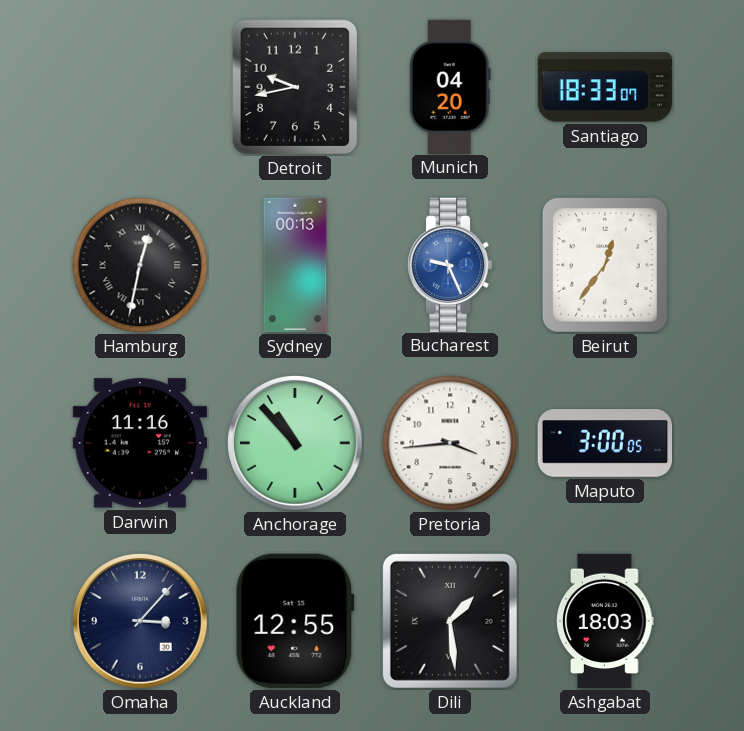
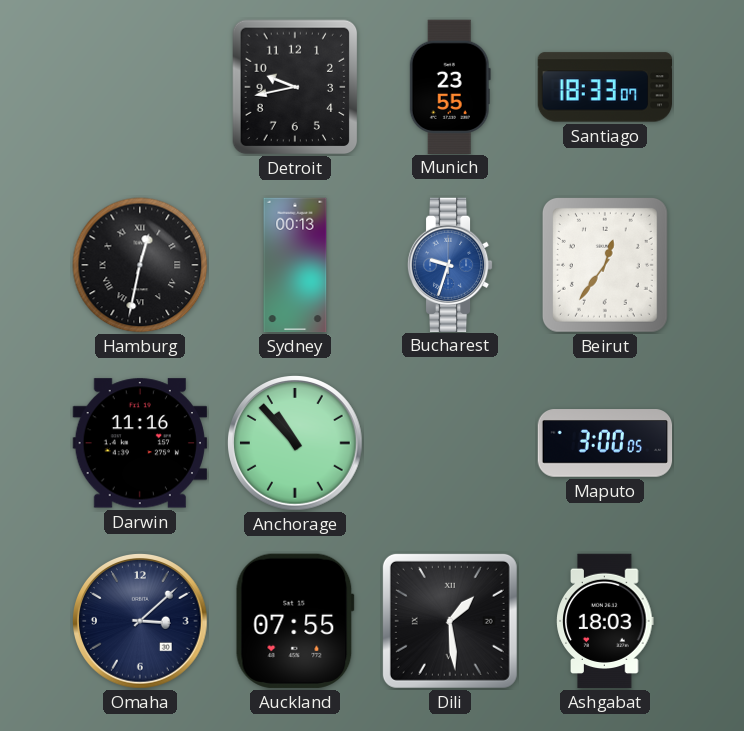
Munich: 04:20 -> 23:55
Bucharest: 9:26 -> 9:33
Pretoria: 3:44 -> none
Omaha: 3:07 -> 3:08
Auckland: 12:55 -> 07:55
